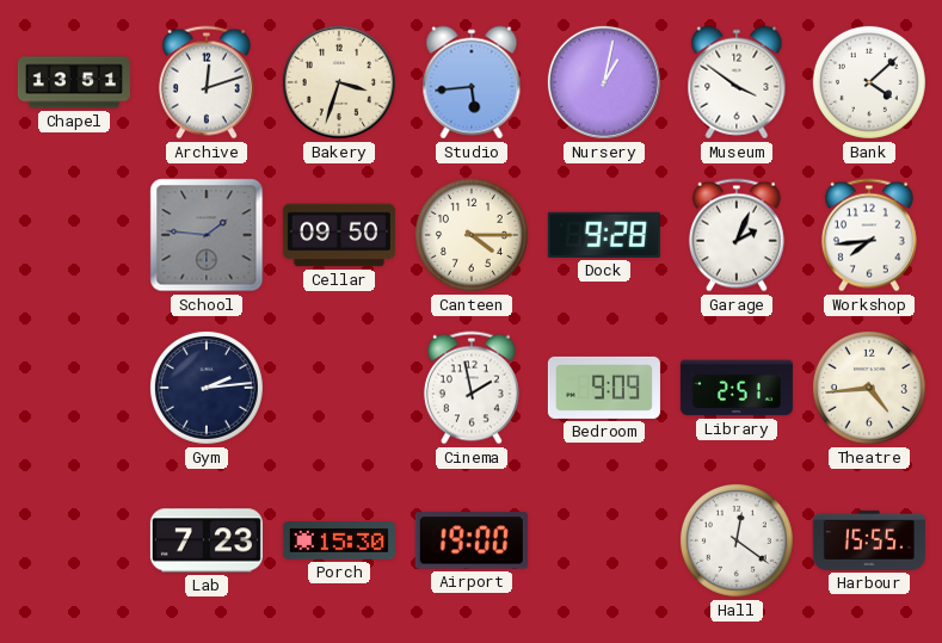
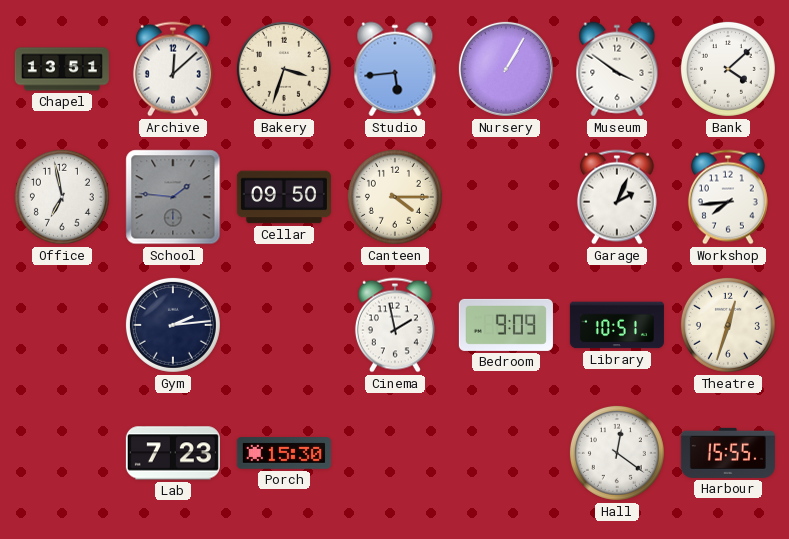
Archive: 12:12 -> 12:08
Nursery: 1:02 -> 1:05
Office: none -> 6:58
Dock: 9:28 -> none
Library: 2:51 -> 10:51
Theatre: 4:44 -> 12:33
Airport: 19:00 -> none
